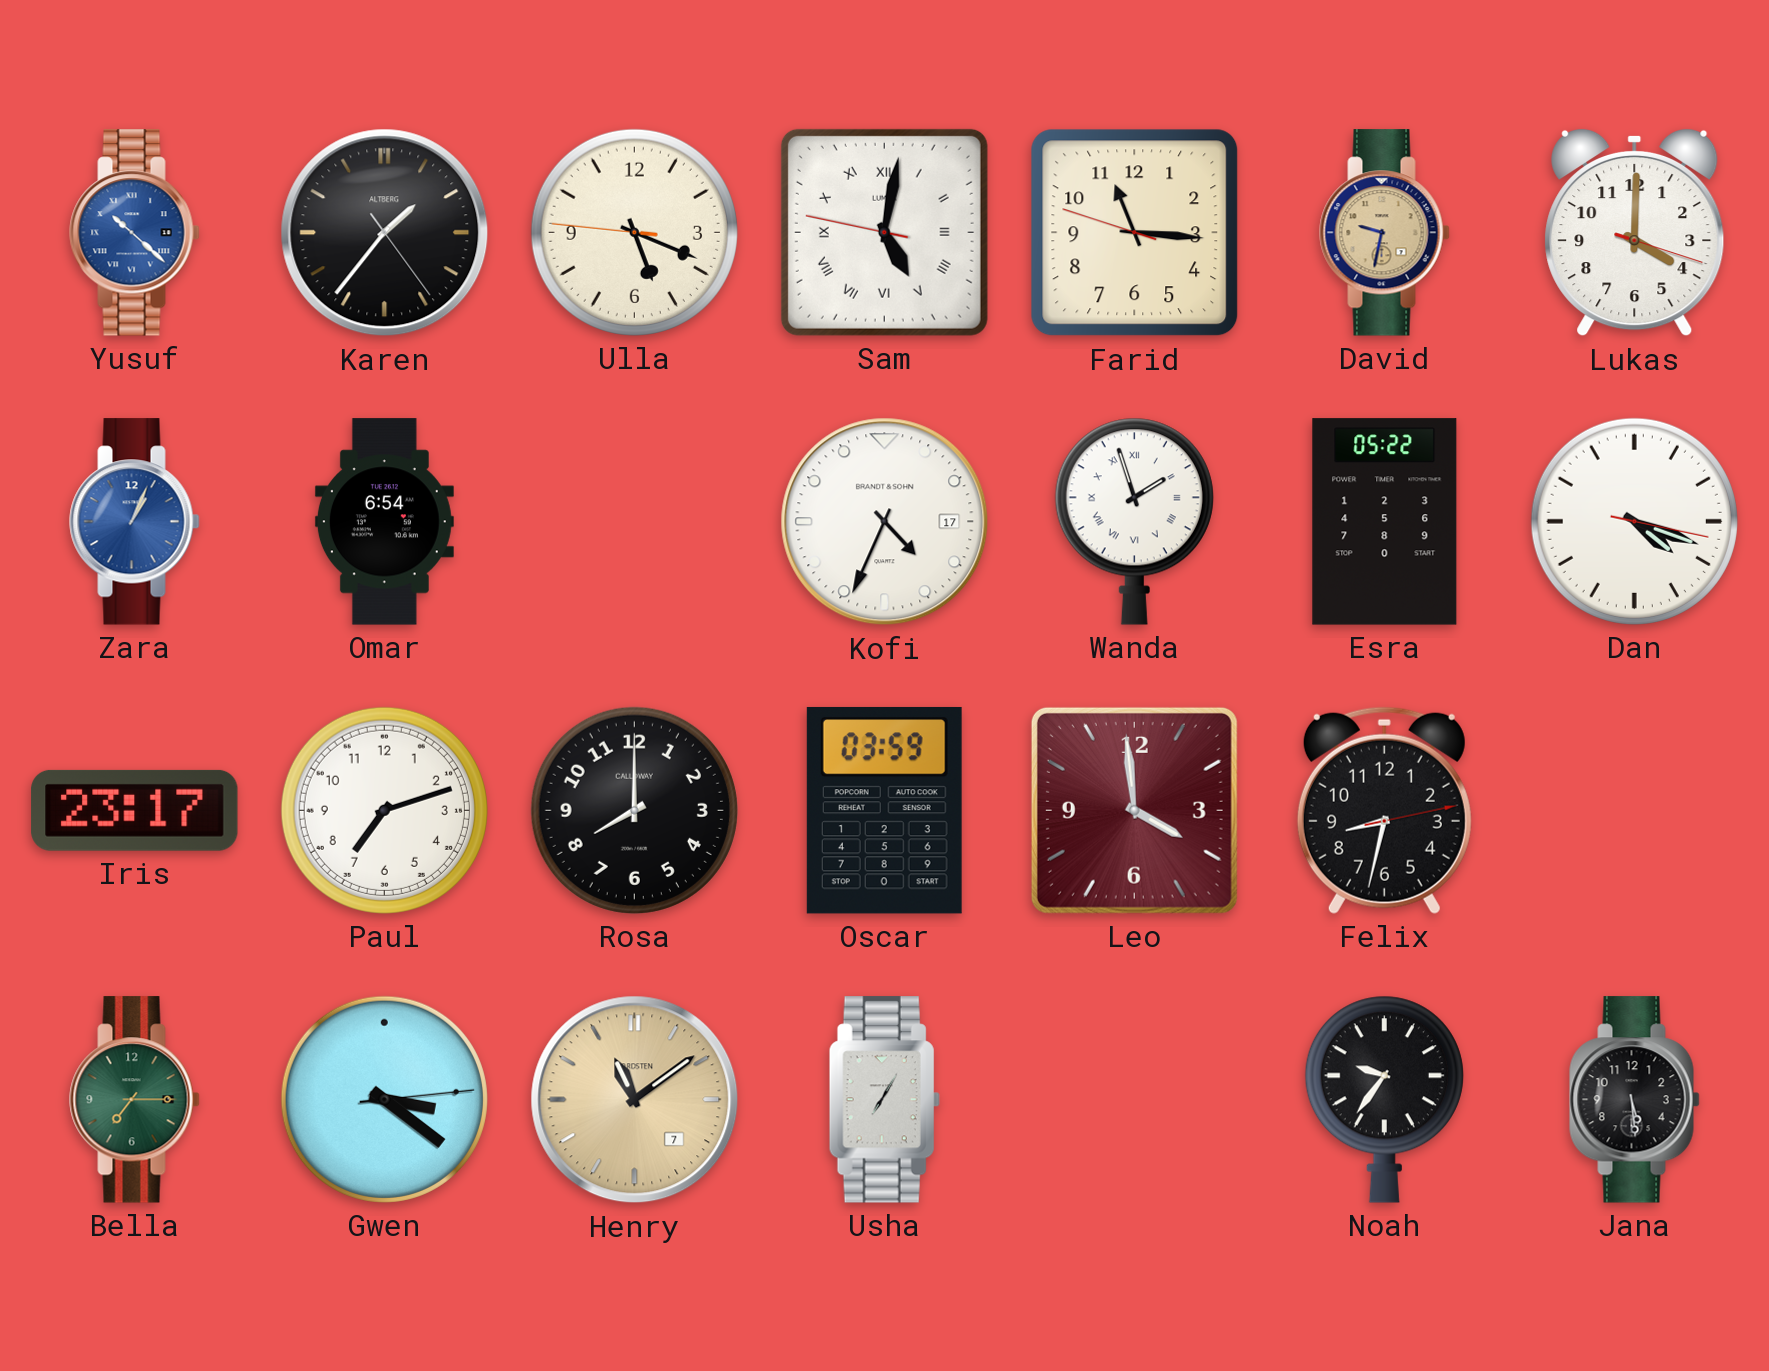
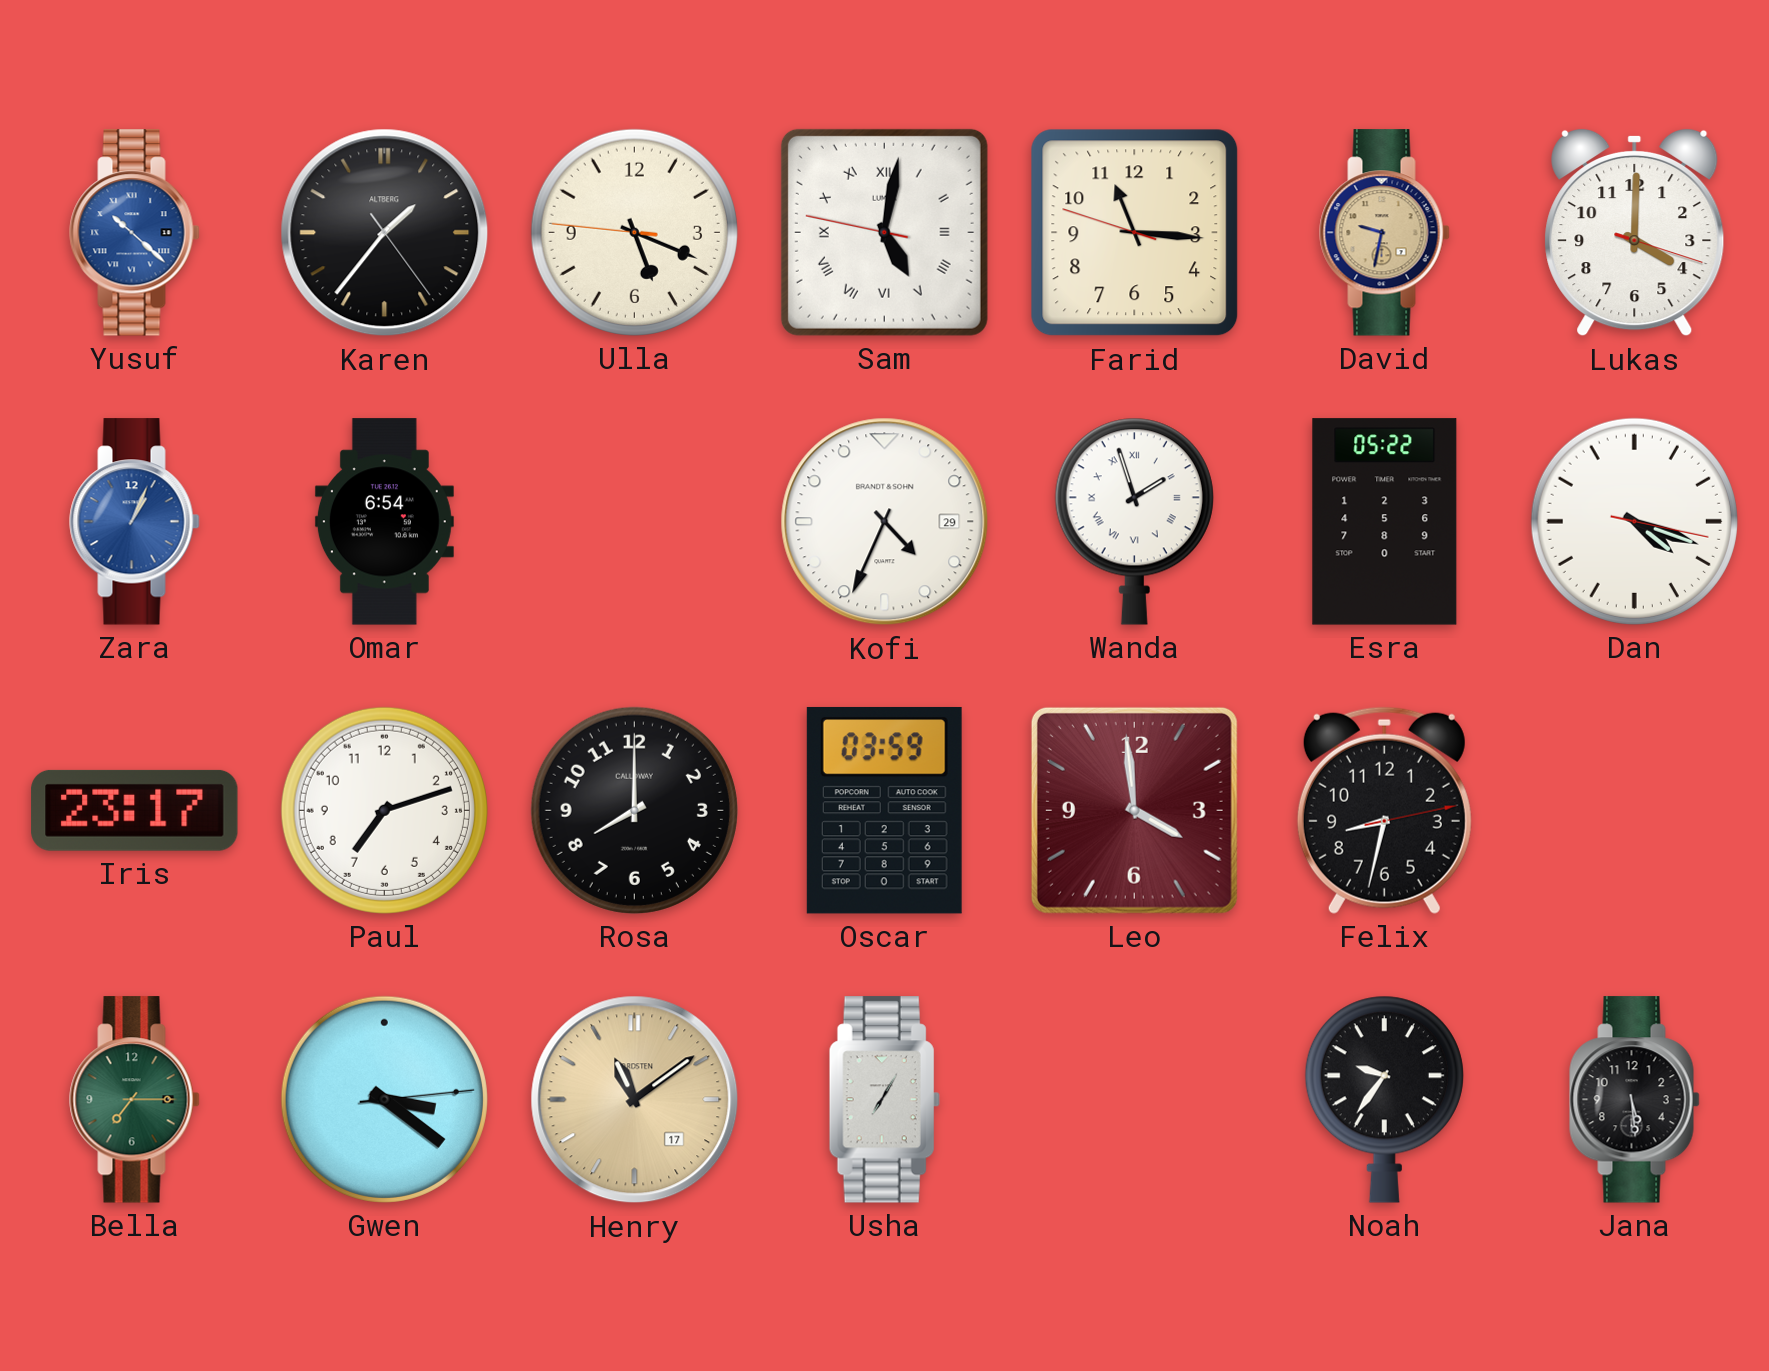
Kofi date: 17 -> 29
Henry date: 7 -> 17
